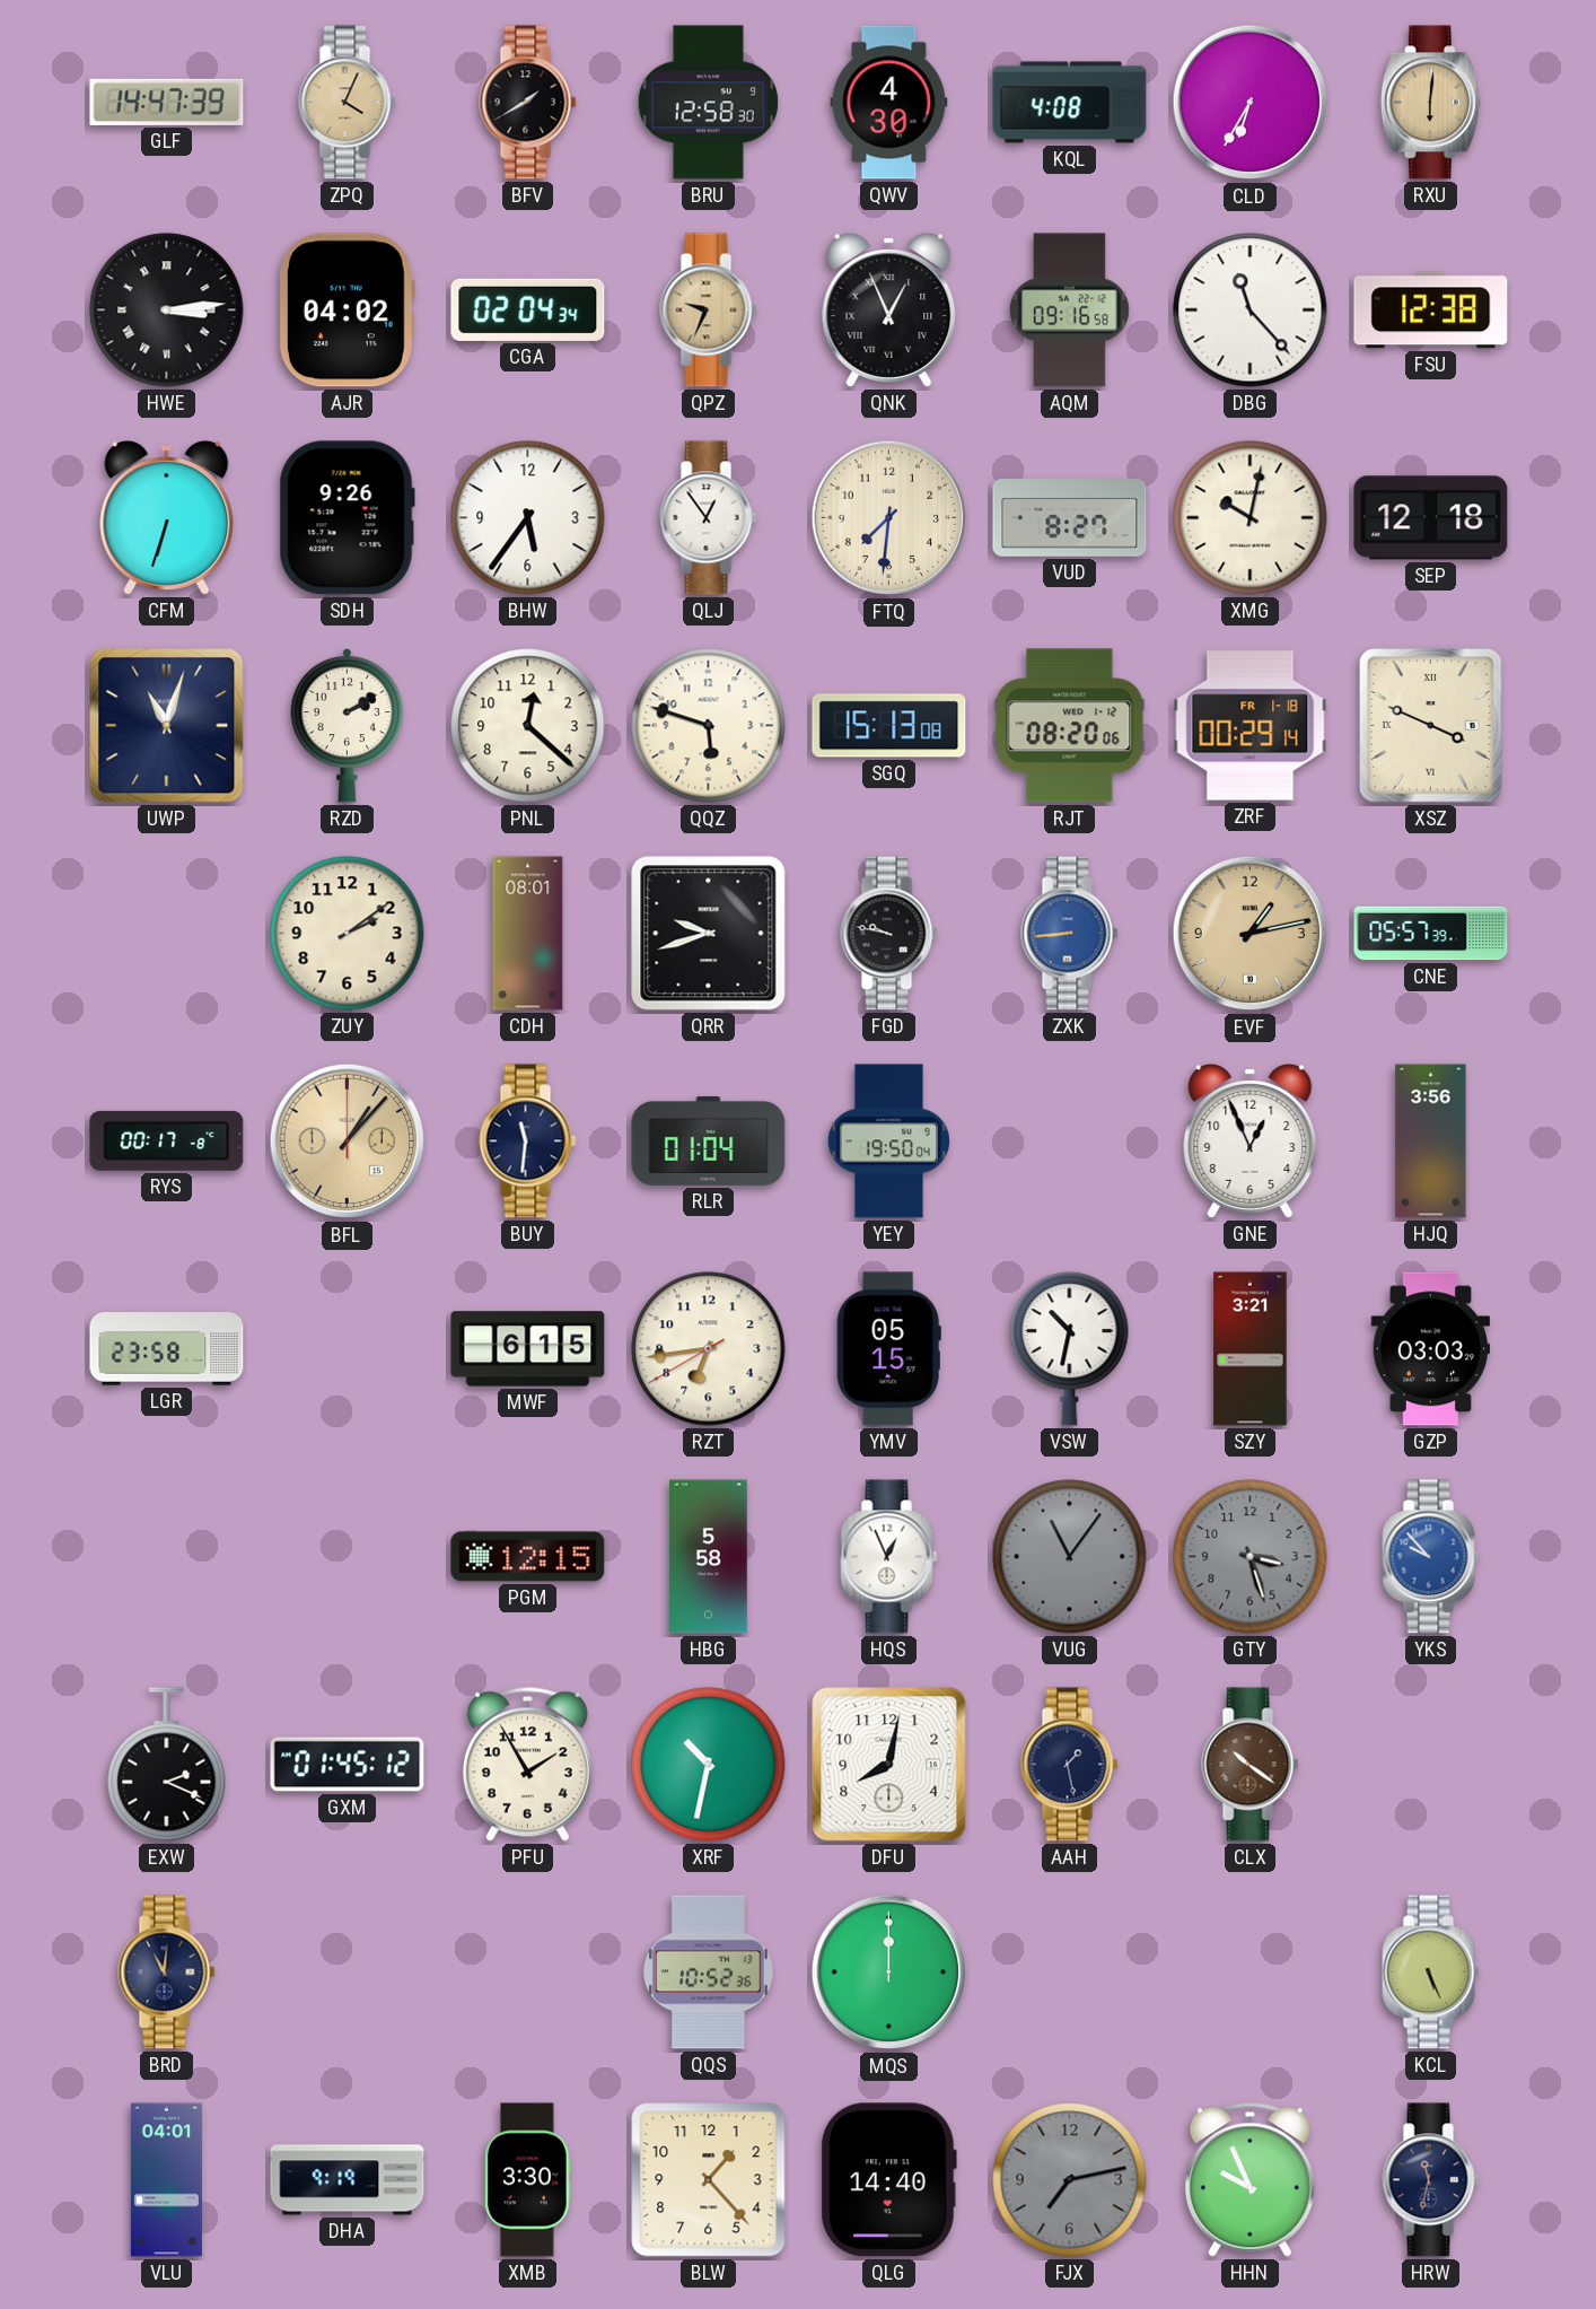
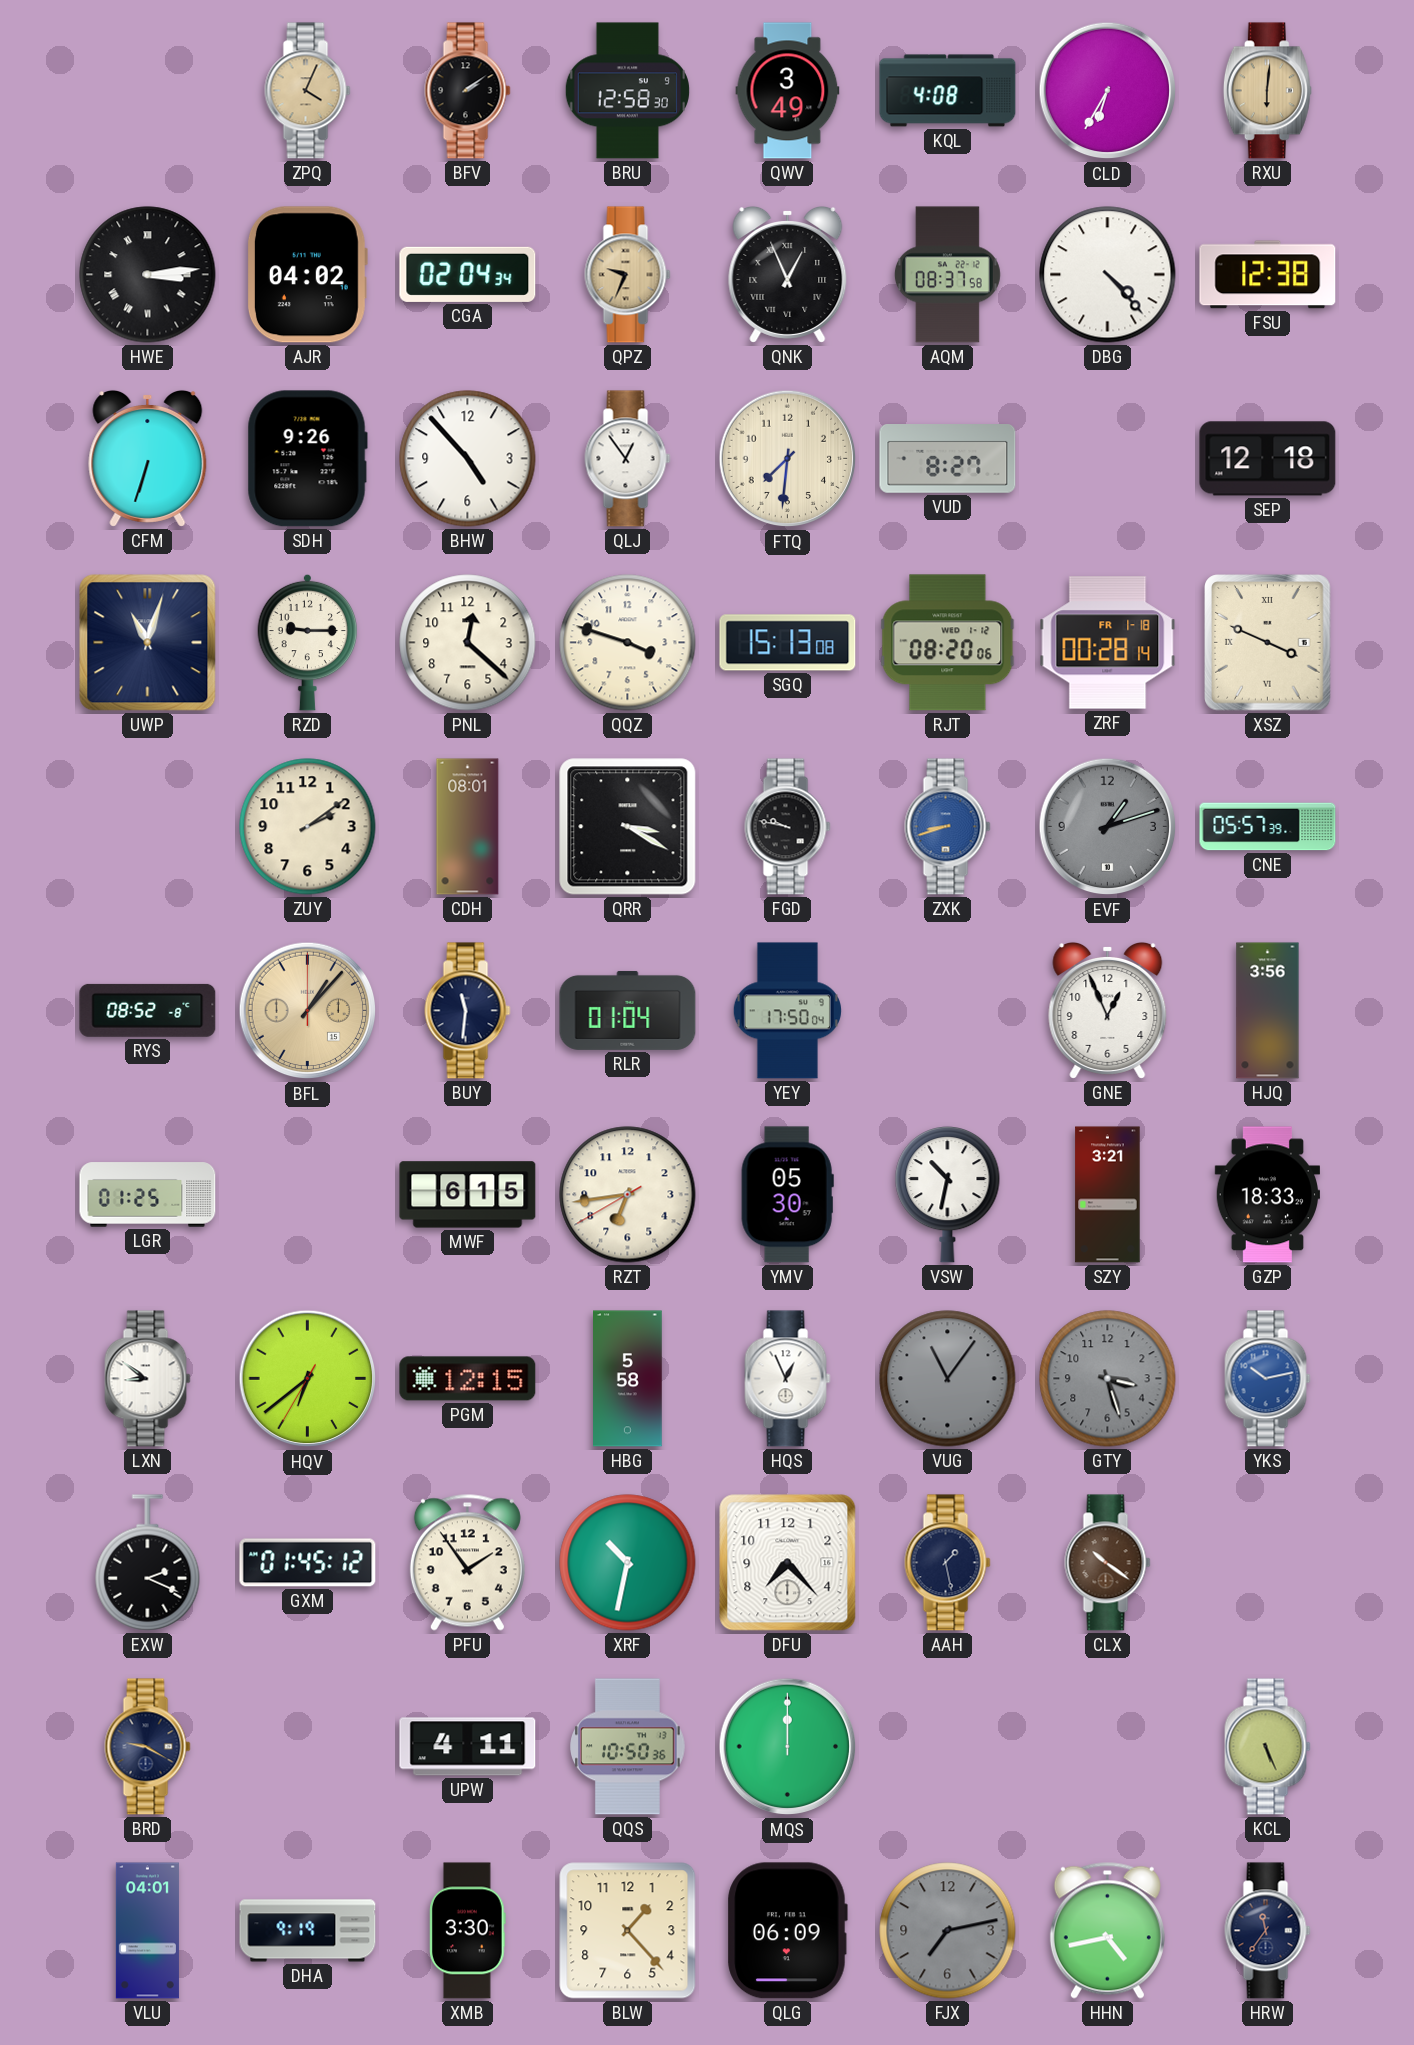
GLF: 14:47 -> none
BFV: 1:40 -> 2:09
QWV: 4:30 -> 3:49
AQM: 09:16 -> 08:37
DBG: 11:23 -> 4:23
BHW: 5:36 -> 4:53
XMG: 10:02 -> none
RZD: 2:10 -> 9:15
QQZ: 5:48 -> 3:48
ZRF: 00:29 -> 00:28
QRR: 9:42 -> 3:20
ZXK: 8:44 -> 8:42
EVF: 1:13 -> 1:12
EVF dial: champagne -> grey
RYS: 00:17 -> 08:52
YEY: 19:50 -> 17:50
LGR: 23:58 -> 01:25
YMV: 05:15 -> 05:30
GZP: 03:03 -> 18:33
LXN: none -> 8:51
HQV: none -> 6:38
YKS: 9:53 -> 10:13
PFU: 1:55 -> 1:54
DFU: 8:02 -> 7:23
BRD: 11:01 -> 9:20
UPW: none -> 4:11
QQS: 10:52 -> 10:50
QLG: 14:40 -> 06:09
HHN: 9:56 -> 4:43
HRW: 11:32 -> 11:36
